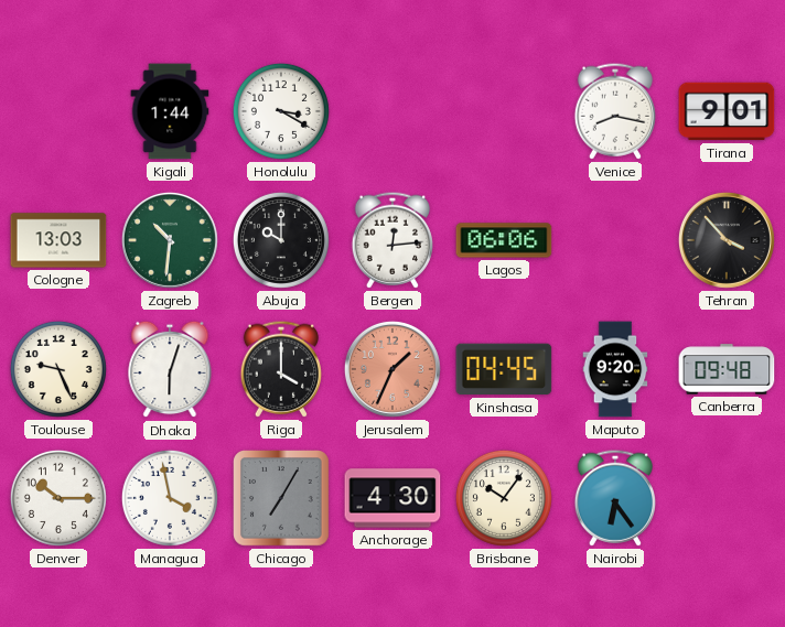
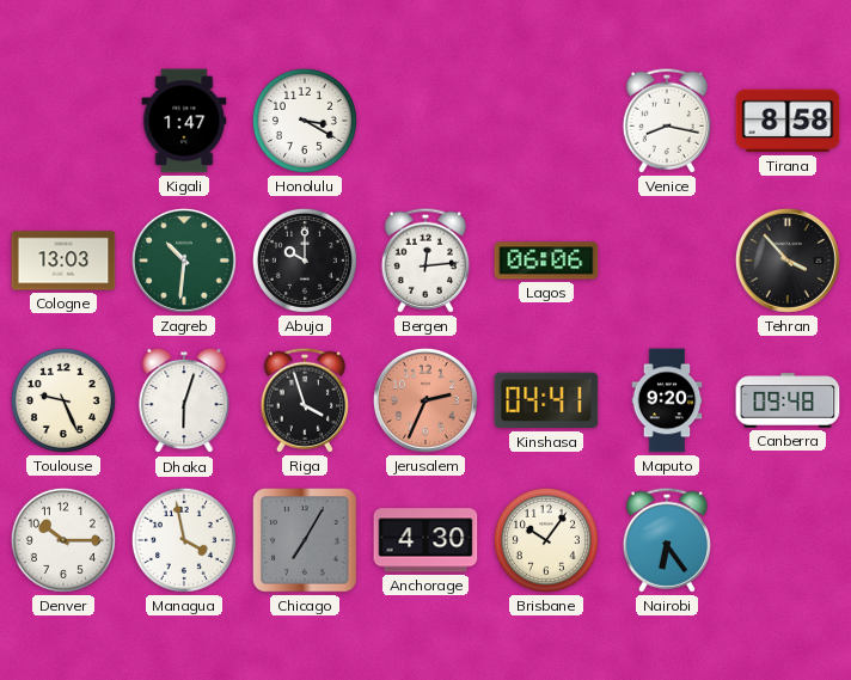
Kigali: 1:44 -> 1:47
Tirana: 9:01 -> 8:58
Riga: 4:00 -> 3:57
Jerusalem: 1:34 -> 2:34
Kinshasa: 04:45 -> 04:41
